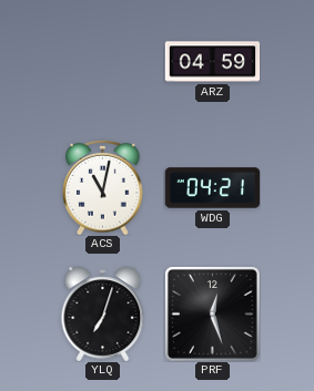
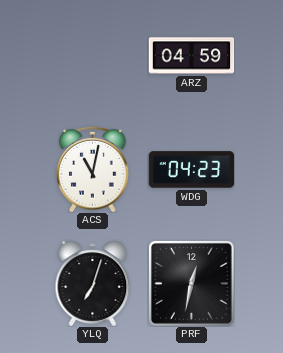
WDG: 04:21 -> 04:23
PRF: 12:27 -> 12:32
